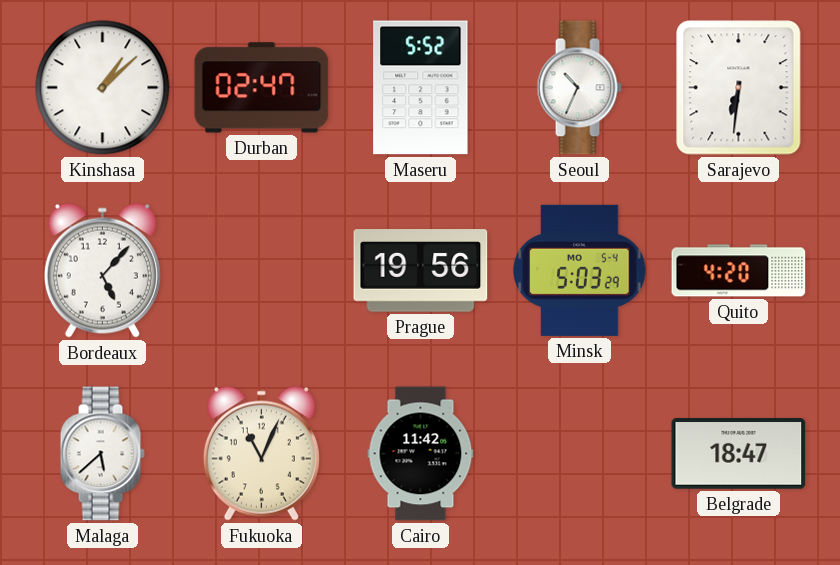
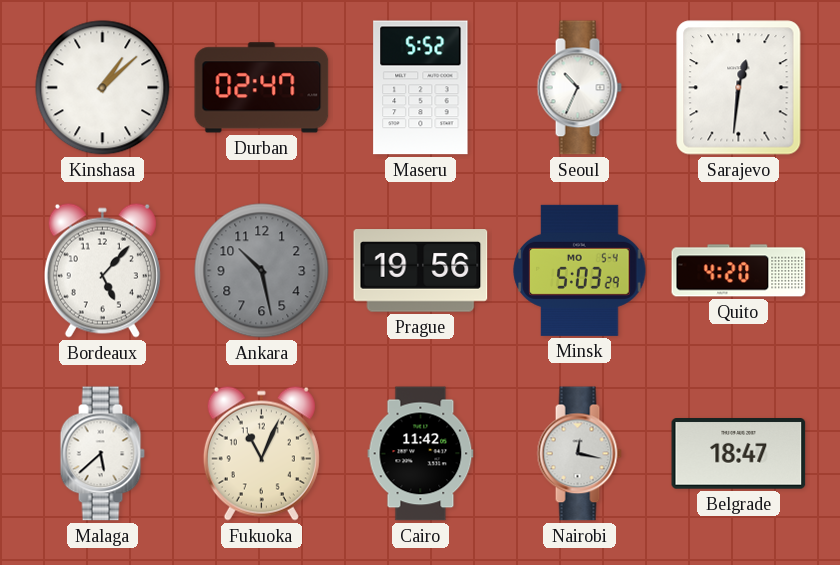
Sarajevo: 6:31 -> 12:31
Ankara: none -> 10:28
Nairobi: none -> 12:17
